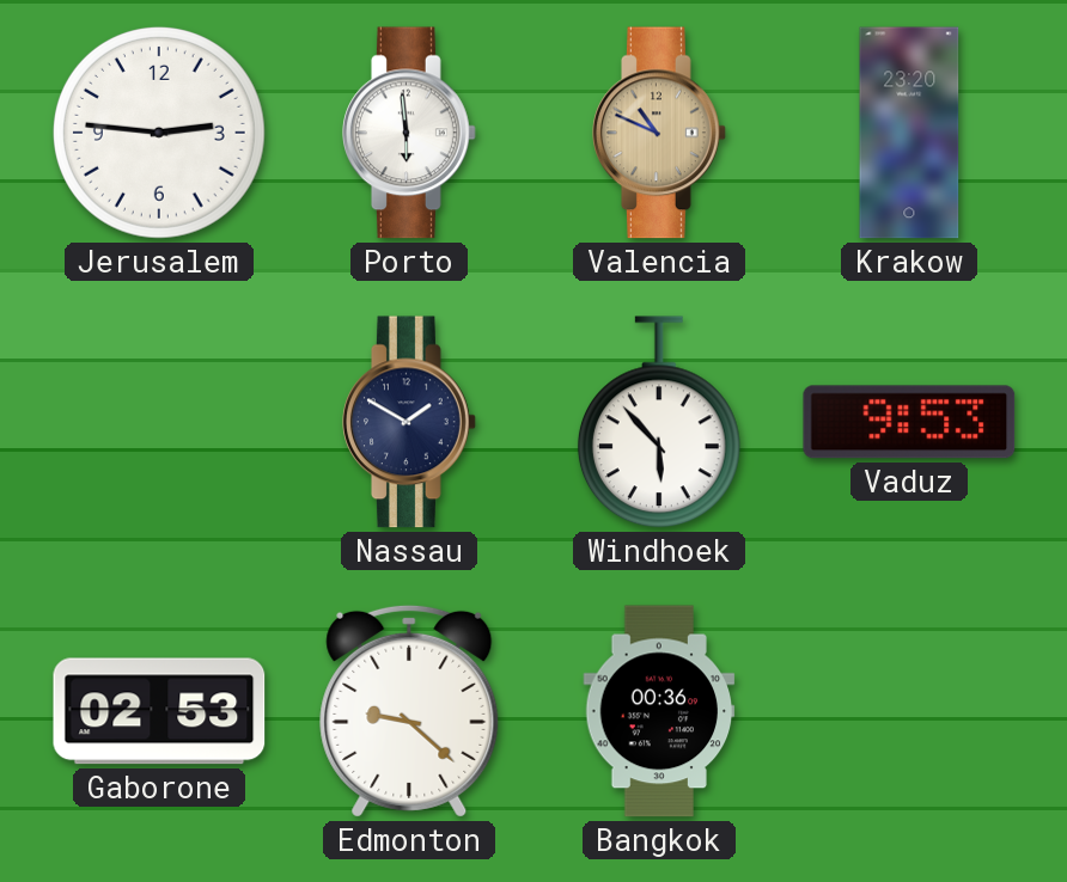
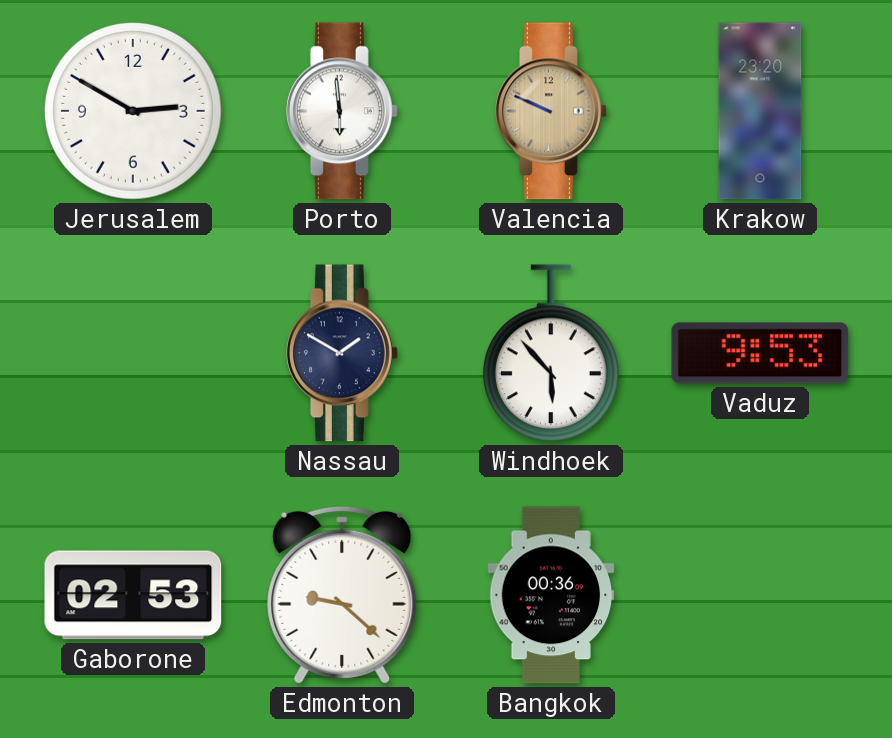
Jerusalem: 2:46 -> 2:50
Valencia: 10:49 -> 9:49
